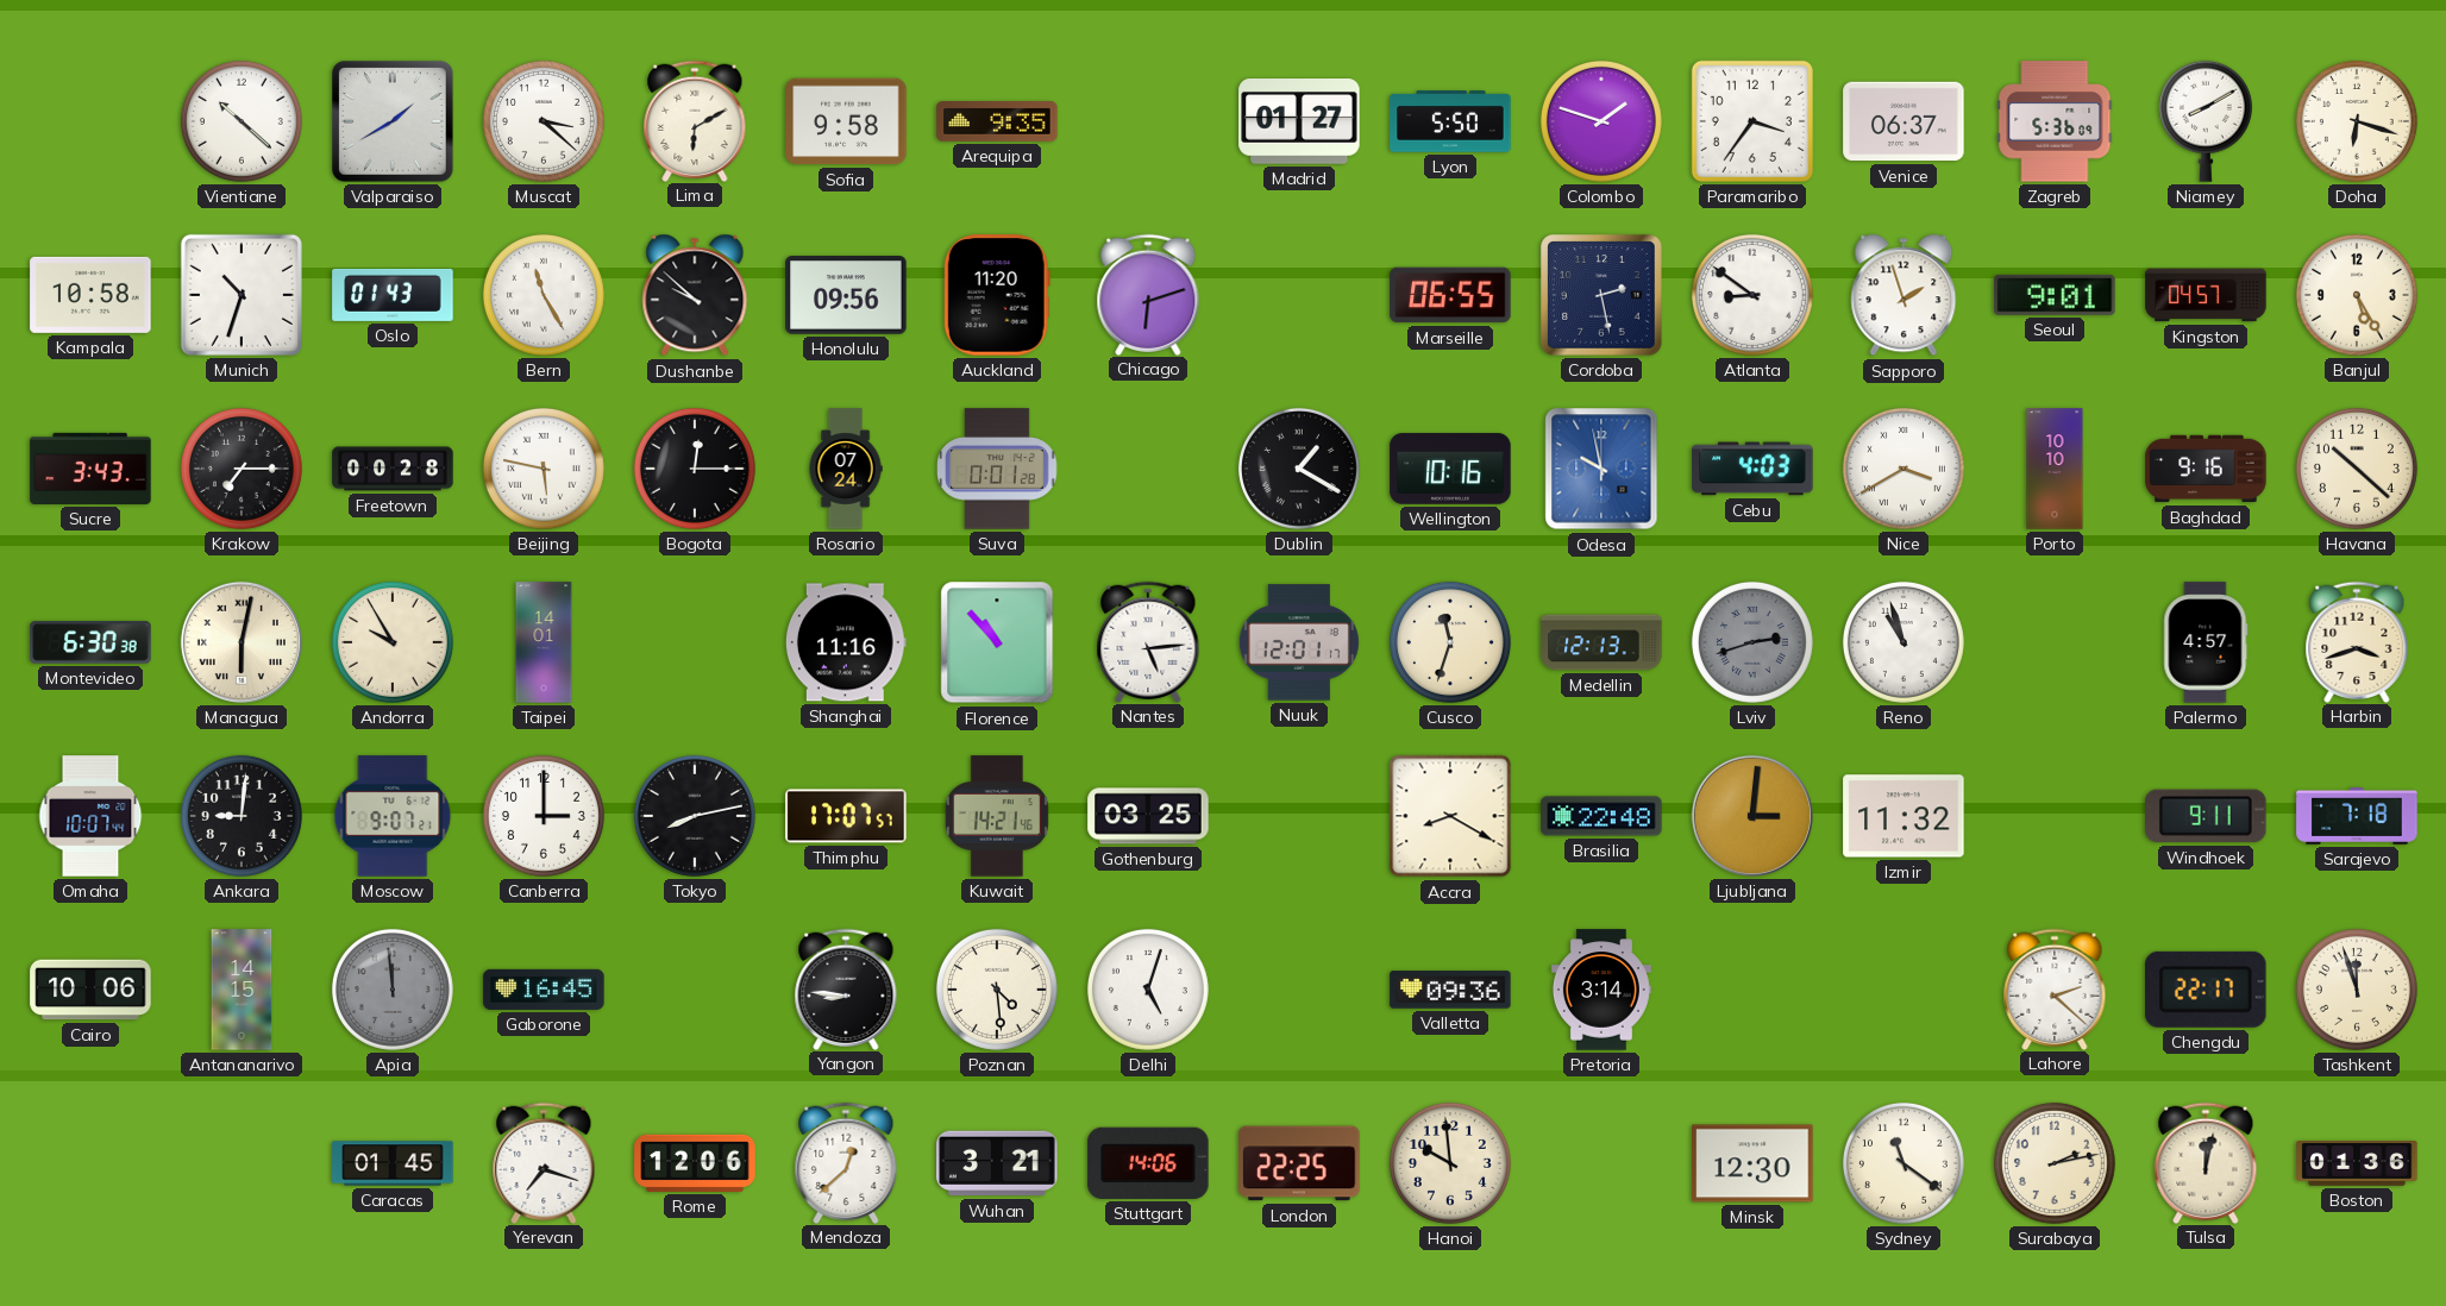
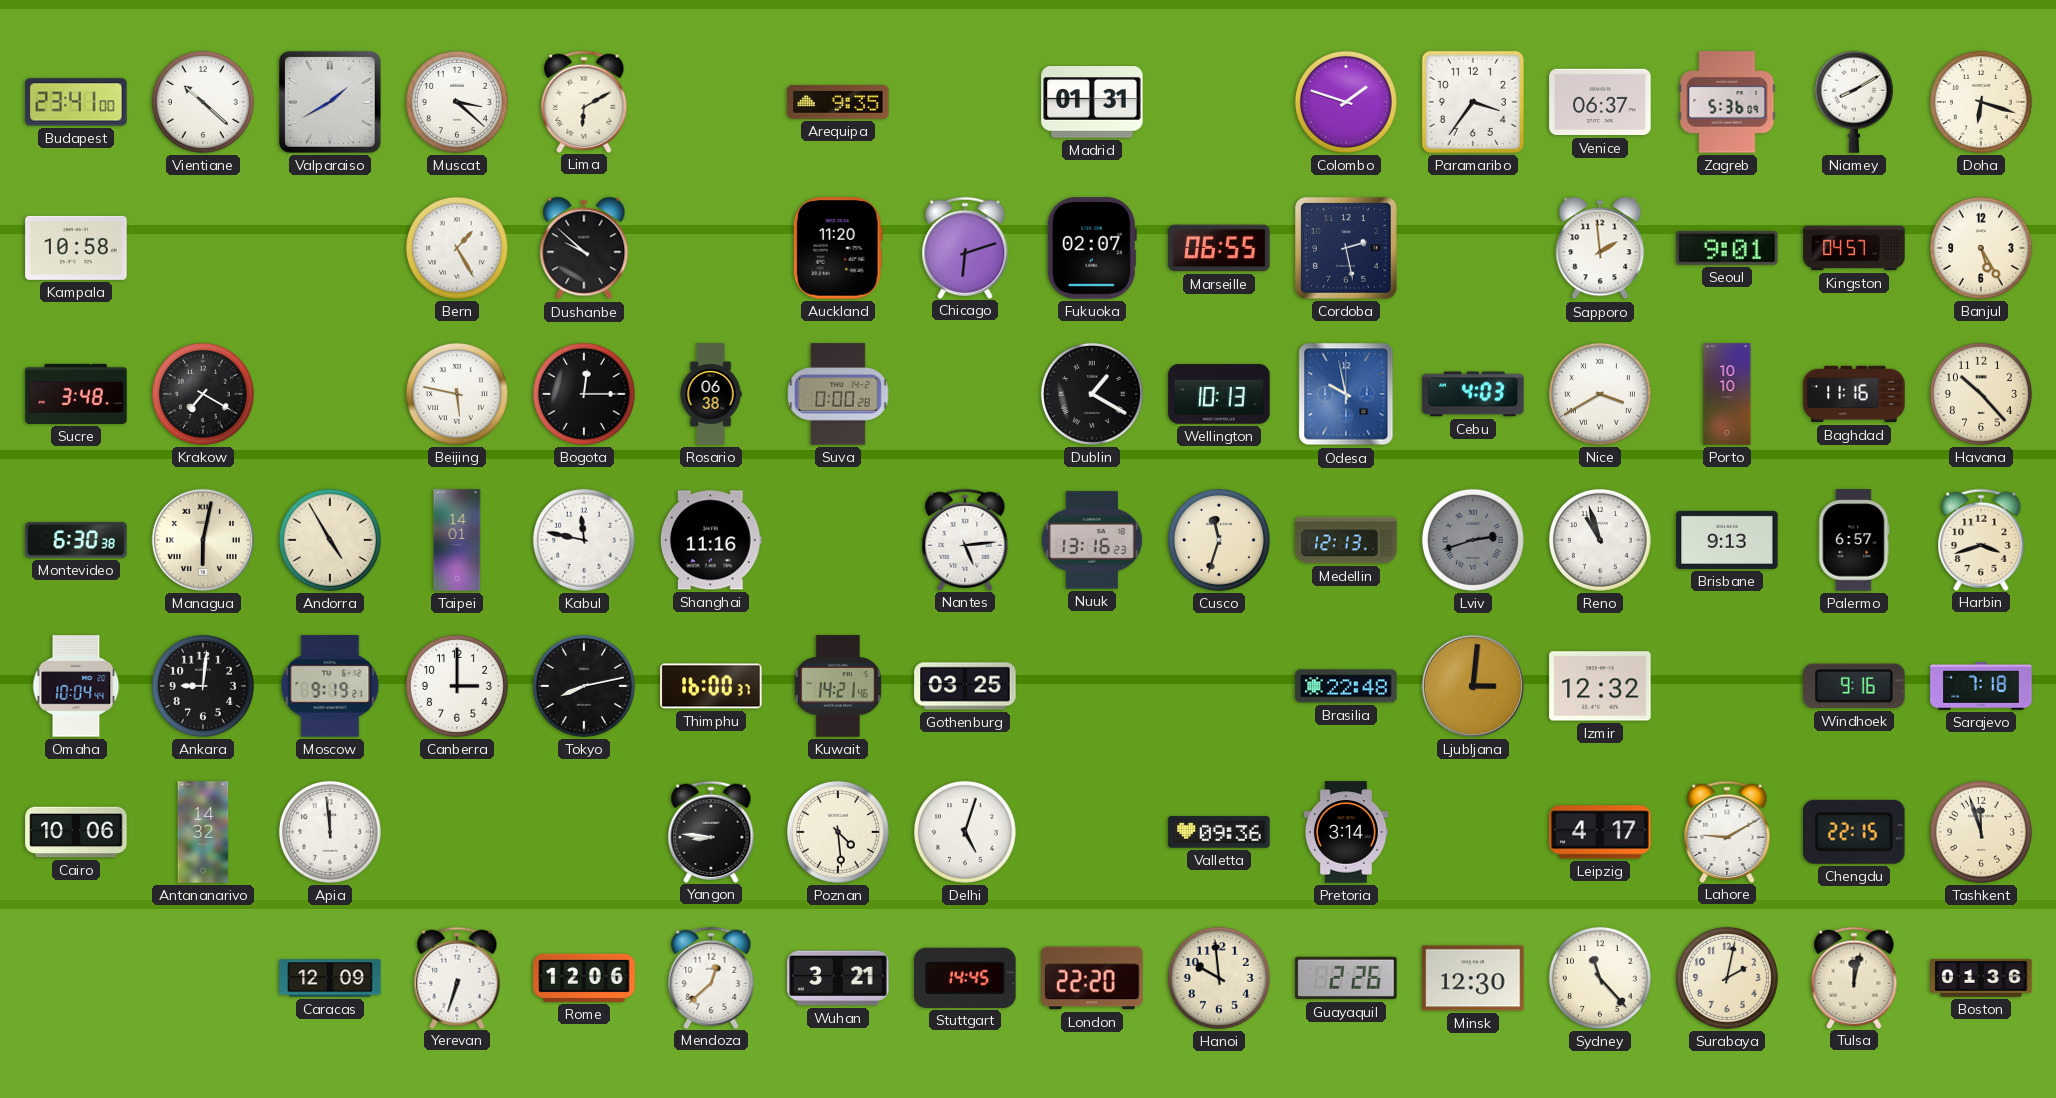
Budapest: none -> 23:41
Sofia: 9:58 -> none
Madrid: 01:27 -> 01:31
Lyon: 5:50 -> none
Munich: 10:33 -> none
Oslo: 01:43 -> none
Bern: 11:25 -> 1:25
Honolulu: 09:56 -> none
Fukuoka: none -> 02:07
Atlanta: 8:51 -> none
Sapporo: 1:57 -> 1:59
Sucre: 3:43 -> 3:48
Krakow: 7:15 -> 7:20
Freetown: 00:28 -> none
Rosario: 07:24 -> 06:38
Suva: 0:01 -> 0:00
Wellington: 10:16 -> 10:13
Baghdad: 9:16 -> 11:16
Havana: 10:22 -> 10:23
Andorra: 9:55 -> 4:55
Kabul: none -> 11:47
Florence: 10:53 -> none
Nuuk: 12:01 -> 13:16
Brisbane: none -> 9:13
Palermo: 4:57 -> 6:57
Omaha: 10:07 -> 10:04
Moscow: 9:07 -> 9:19
Thimphu: 17:07 -> 16:00
Accra: 8:20 -> none
Izmir: 11:32 -> 12:32
Windhoek: 9:11 -> 9:16
Antananarivo: 14:15 -> 14:32
Apia dial: grey -> white
Gaborone: 16:45 -> none
Leipzig: none -> 4:17
Lahore: 2:22 -> 9:10
Chengdu: 22:17 -> 22:15
Caracas: 01:45 -> 12:09
Yerevan: 7:18 -> 6:33
Stuttgart: 14:06 -> 14:45
London: 22:25 -> 22:20
Guayaquil: none -> 2:26
Sydney: 11:21 -> 11:23
Surabaya: 2:13 -> 2:02
